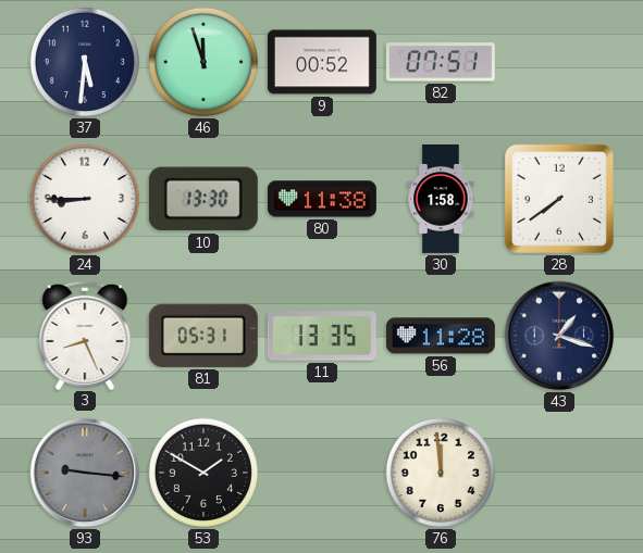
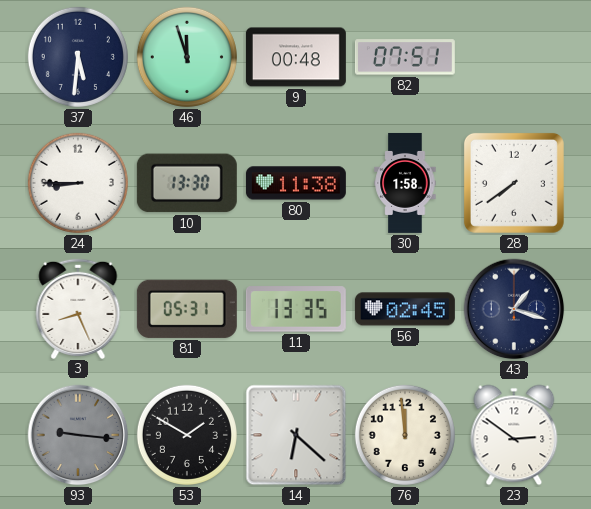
9: 00:52 -> 00:48
56: 11:28 -> 02:45
14: none -> 6:22
23: none -> 2:51
